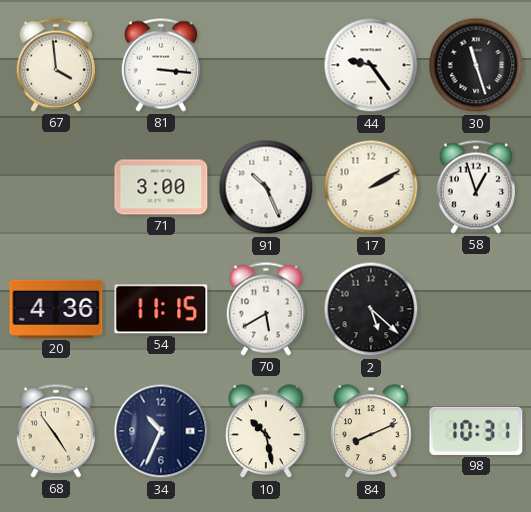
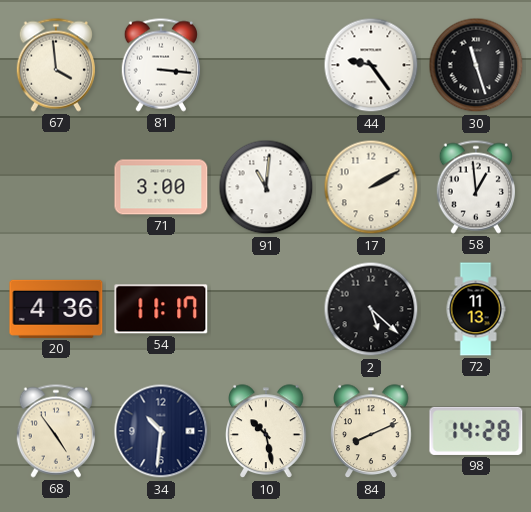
91: 10:26 -> 11:01
58: 12:57 -> 12:59
54: 11:15 -> 11:17
70: 5:40 -> none
72: none -> 11:13
34: 10:34 -> 10:31
98: 10:31 -> 14:28
